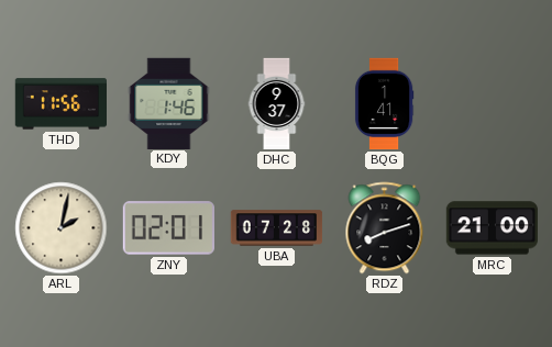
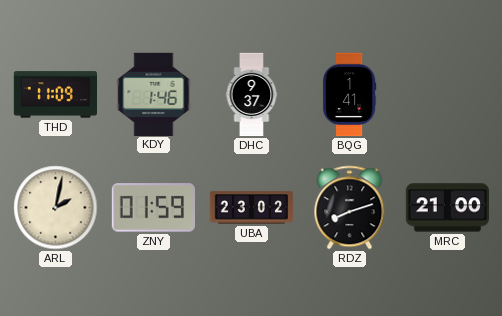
THD: 11:56 -> 11:09
ZNY: 02:01 -> 01:59
UBA: 07:28 -> 23:02
